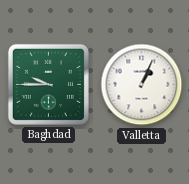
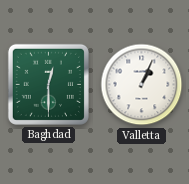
Baghdad: 9:45 -> 12:30
